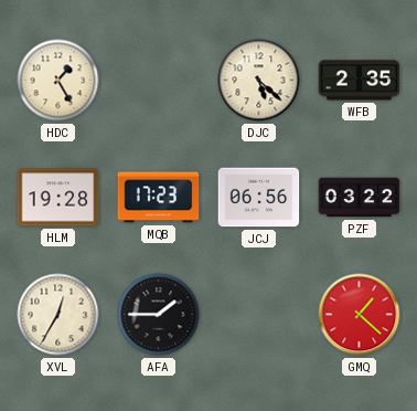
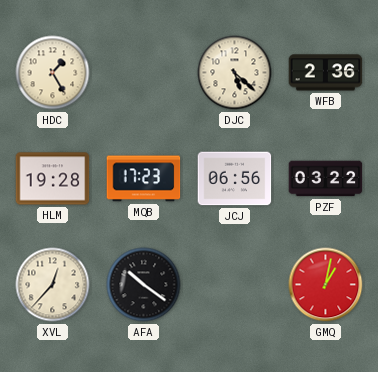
WFB: 2:35 -> 2:36
XVL: 12:35 -> 12:37
AFA: 1:45 -> 10:21
GMQ: 1:22 -> 1:02
